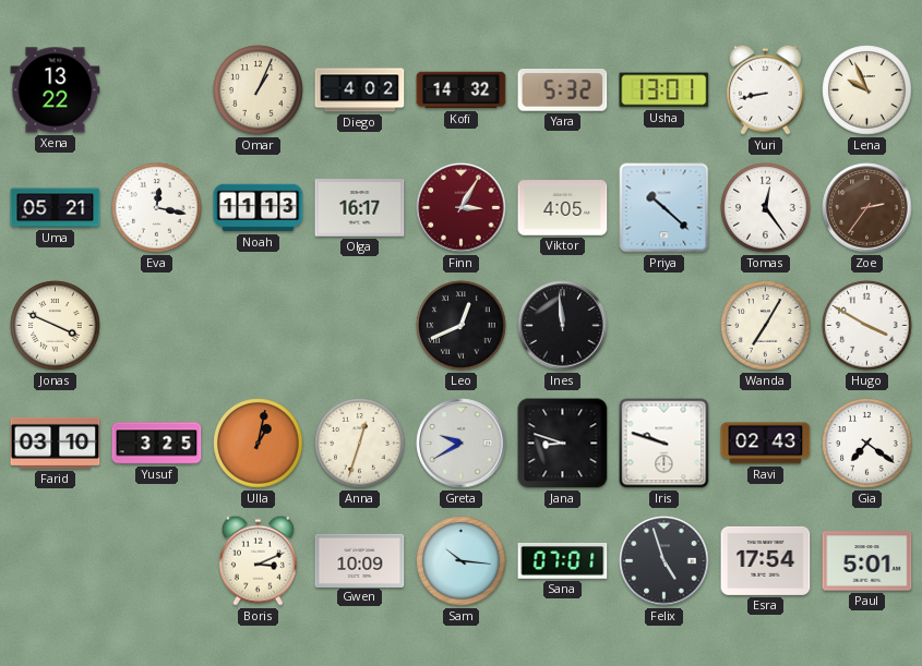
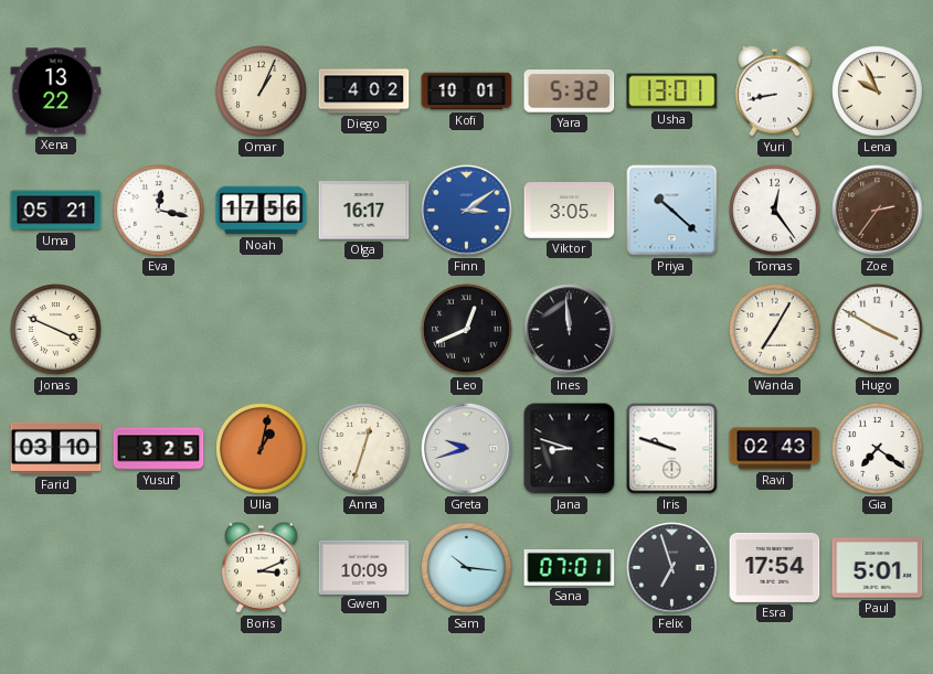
Kofi: 14:32 -> 10:01
Noah: 11:13 -> 17:56
Finn: 3:05 -> 3:09
Finn dial: burgundy -> blue
Viktor: 4:05 -> 3:05
Greta: 9:40 -> 9:42
Felix: 4:57 -> 6:57
